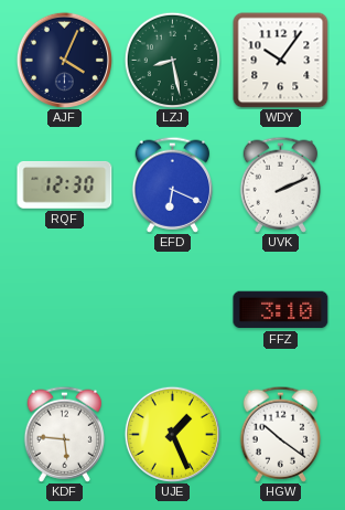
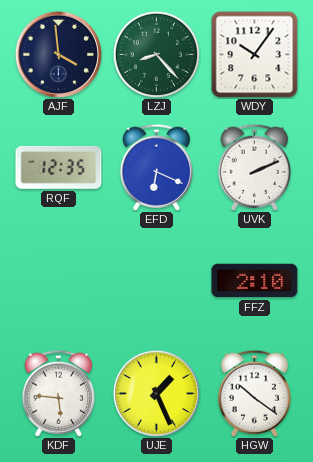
AJF: 4:04 -> 3:59
LZJ: 8:28 -> 8:23
RQF: 12:30 -> 12:35
FFZ: 3:10 -> 2:10
